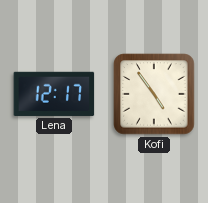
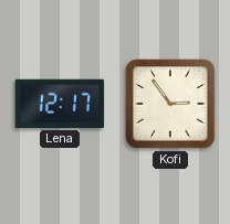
Kofi: 4:54 -> 2:54
